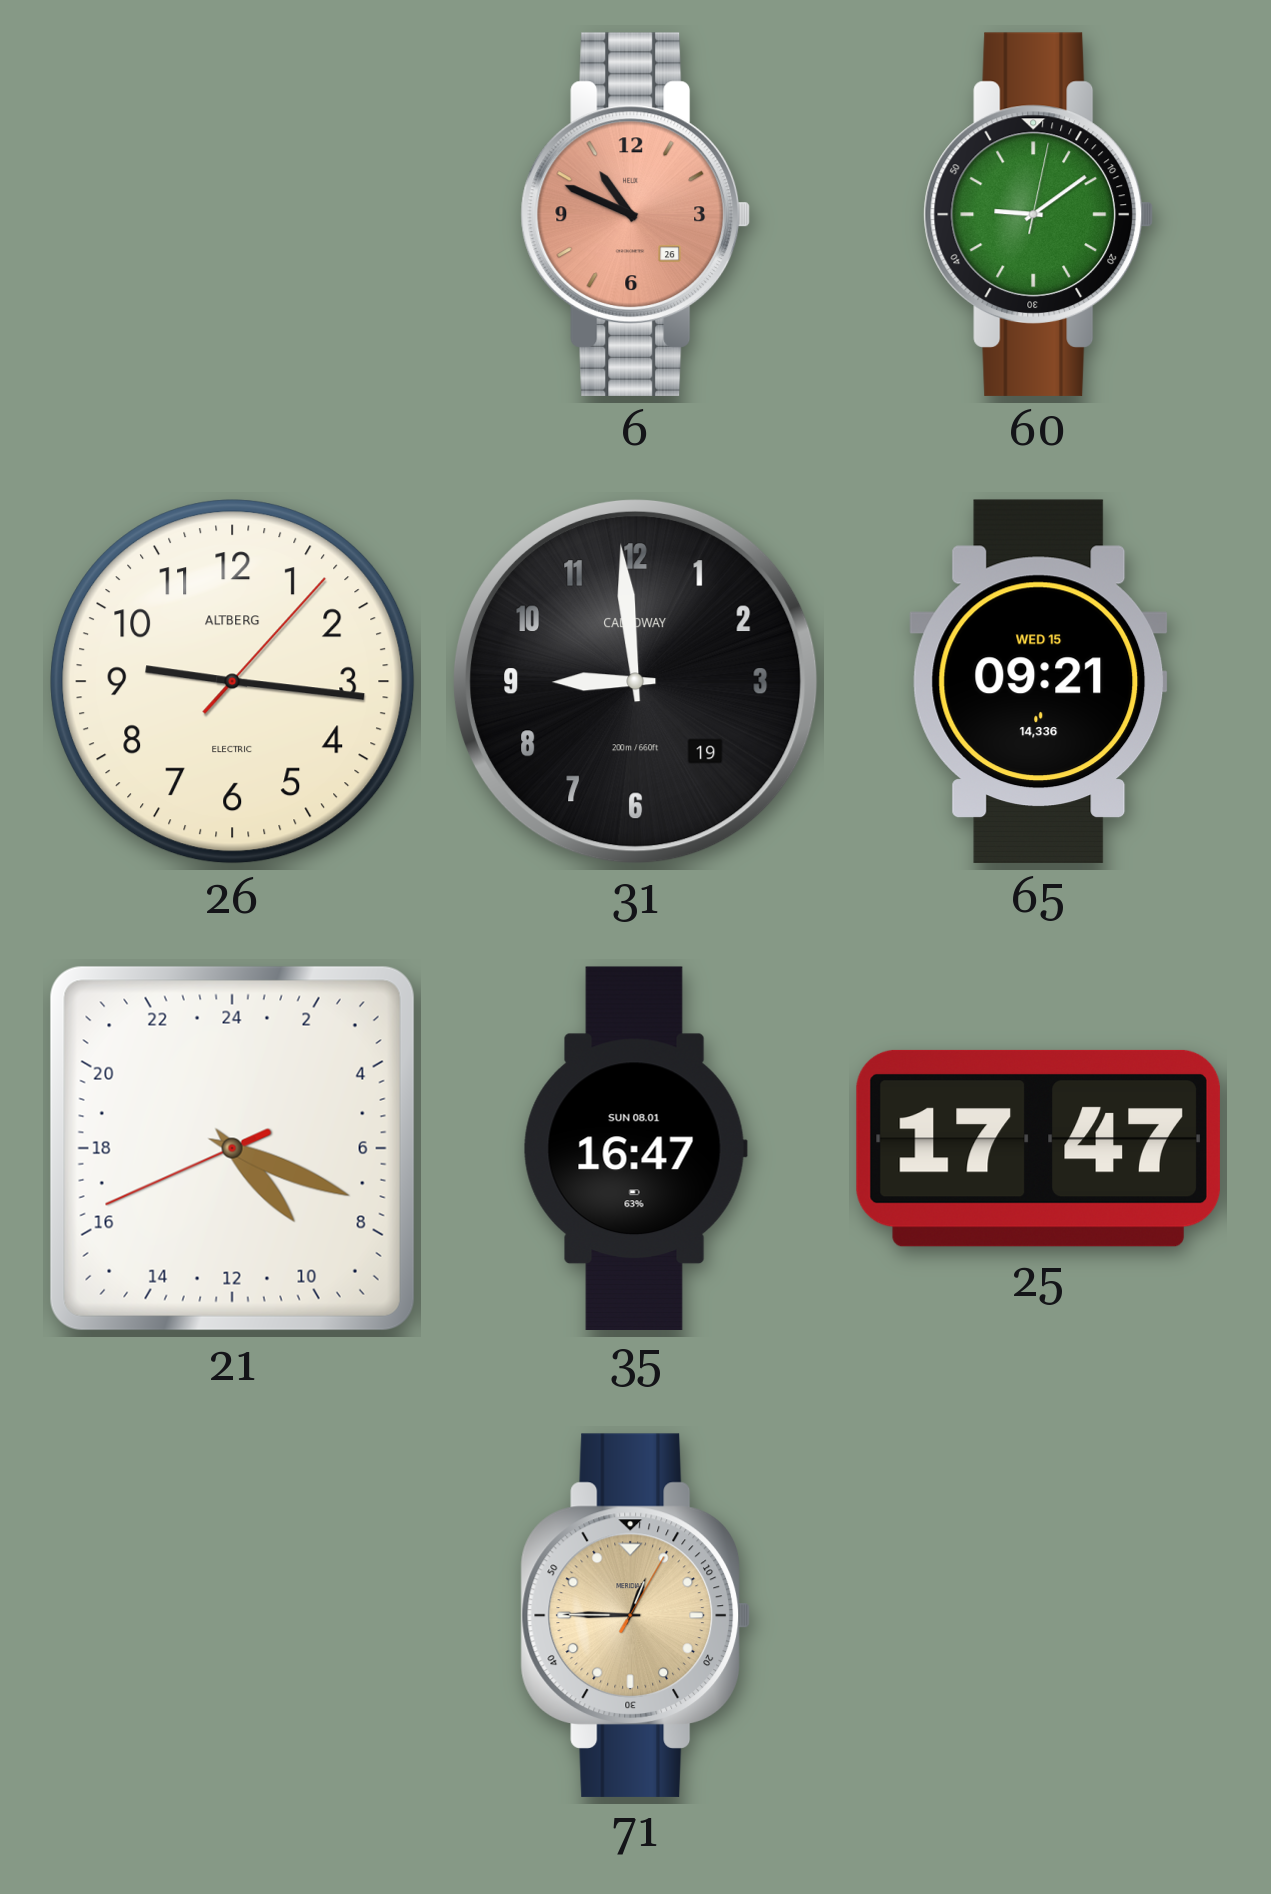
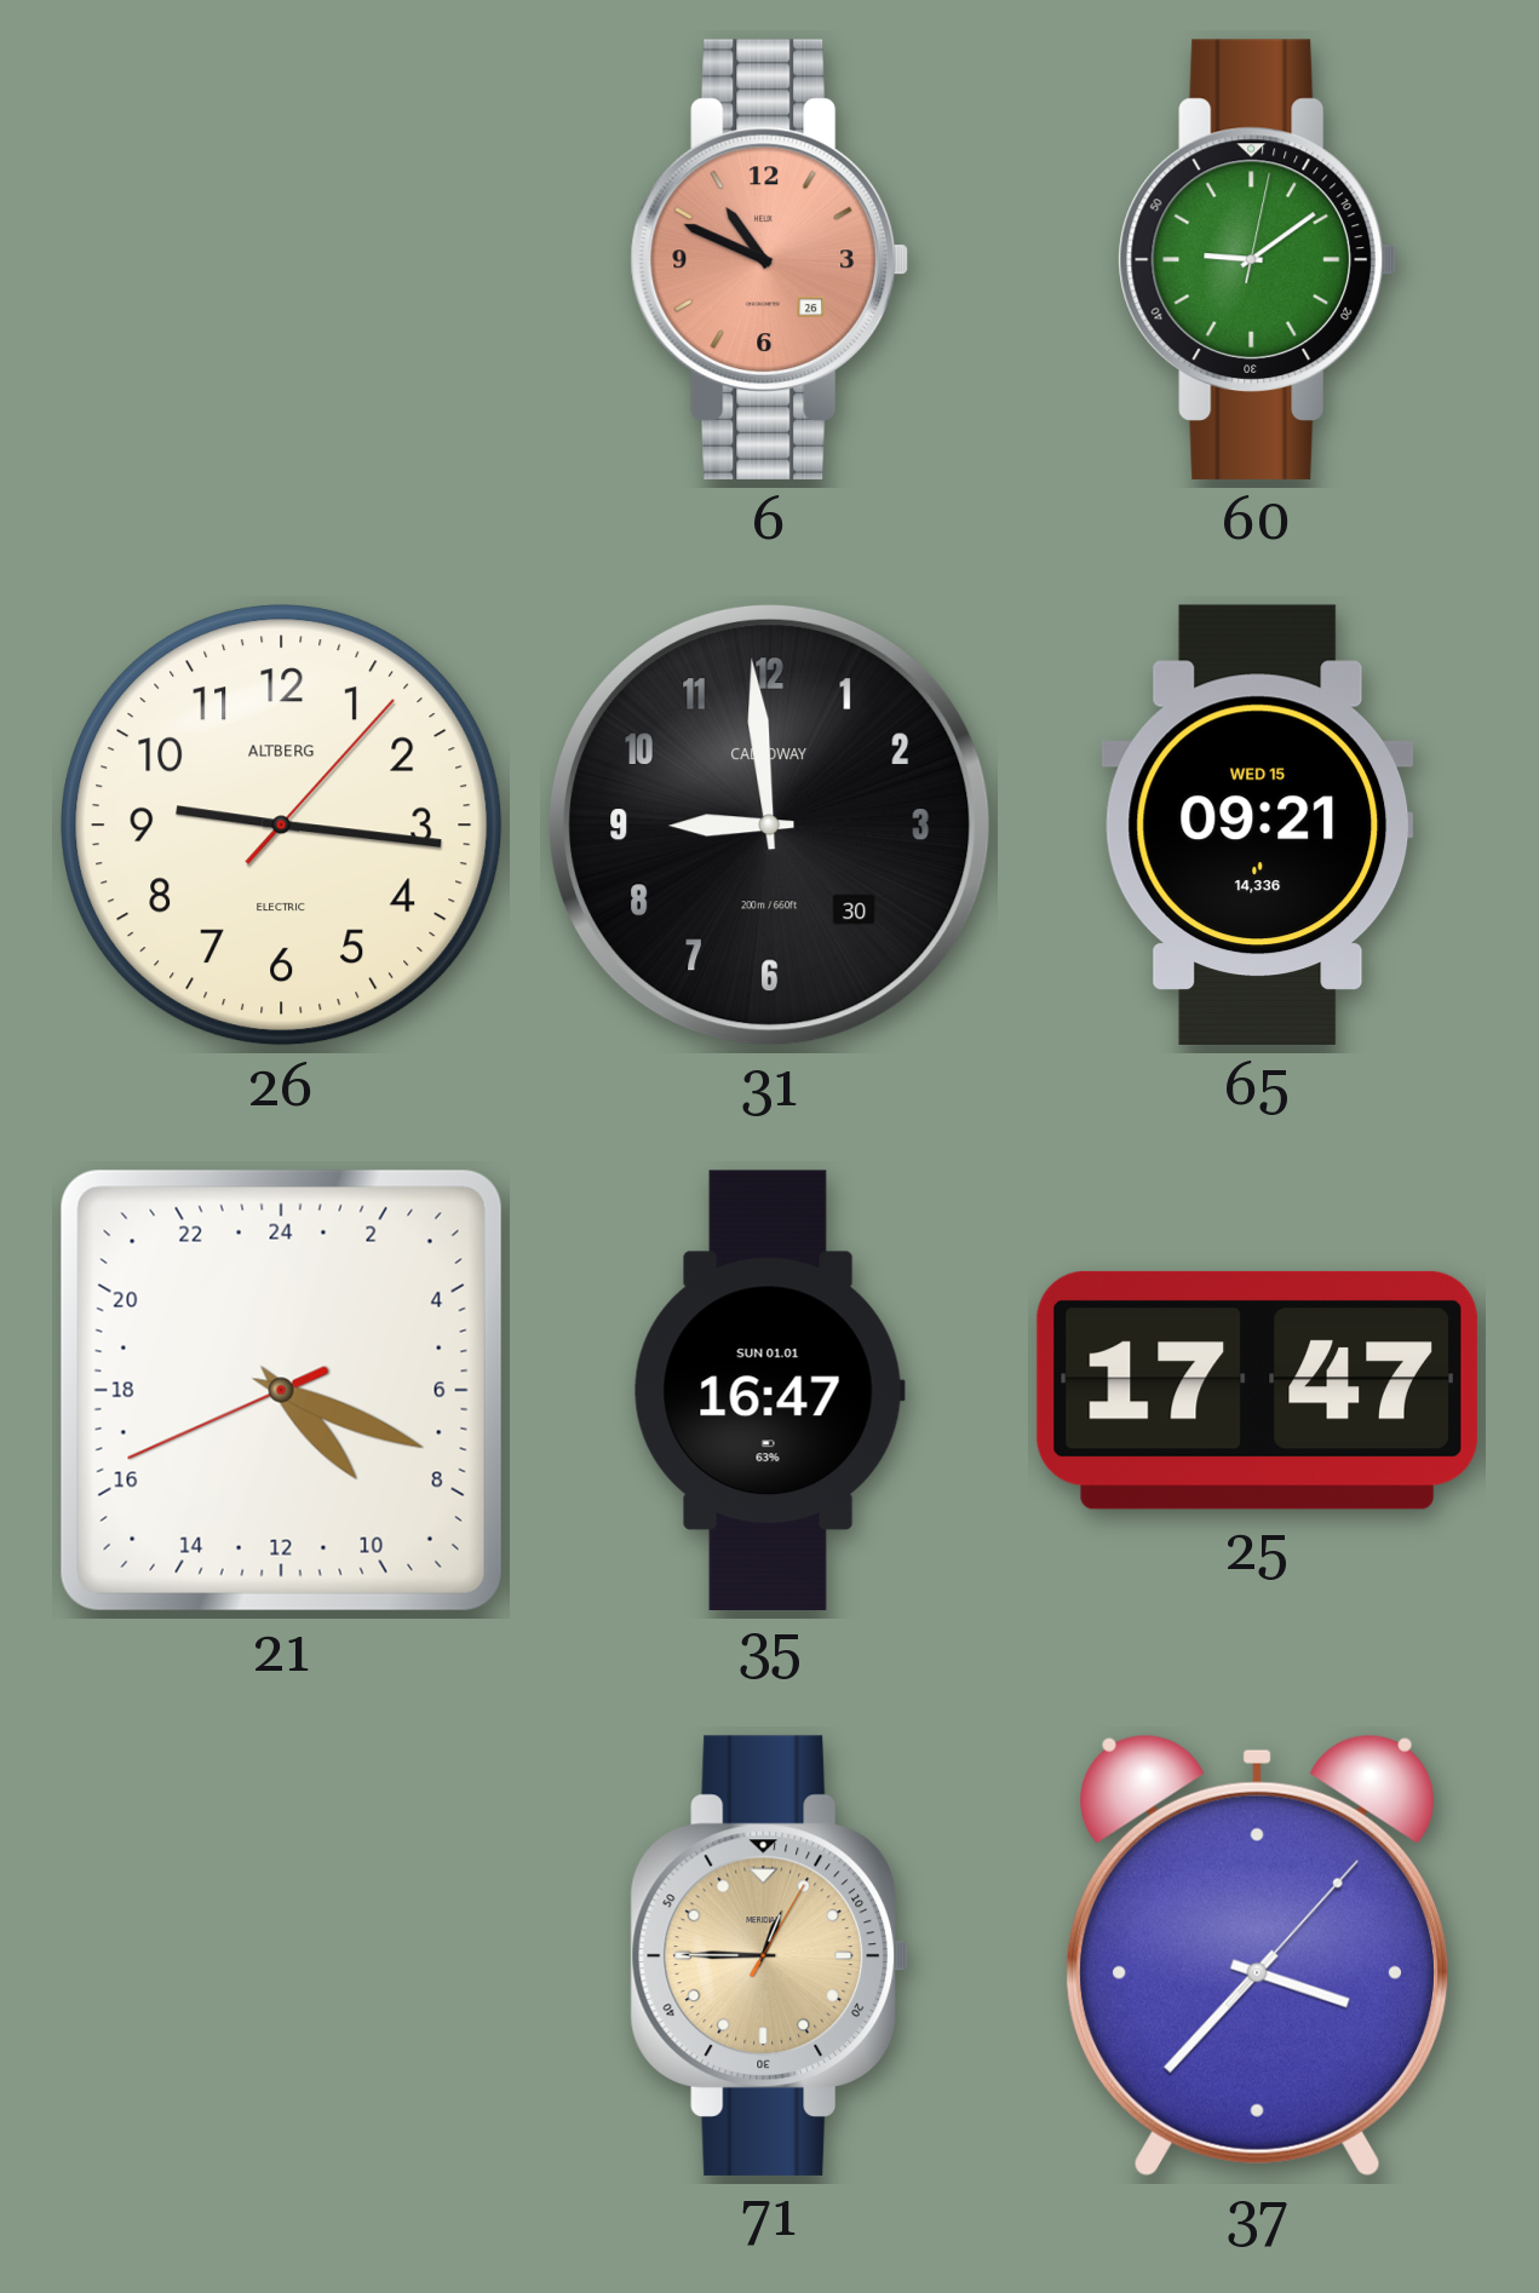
31 date: 19 -> 30
35 date: SUN 08.01 -> SUN 01.01
37: none -> 3:37
